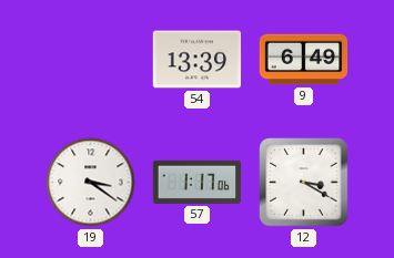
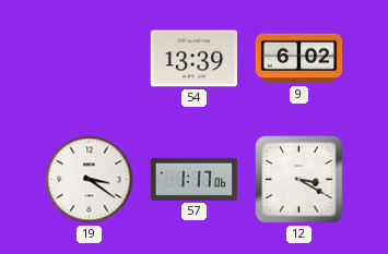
9: 6:49 -> 6:02
